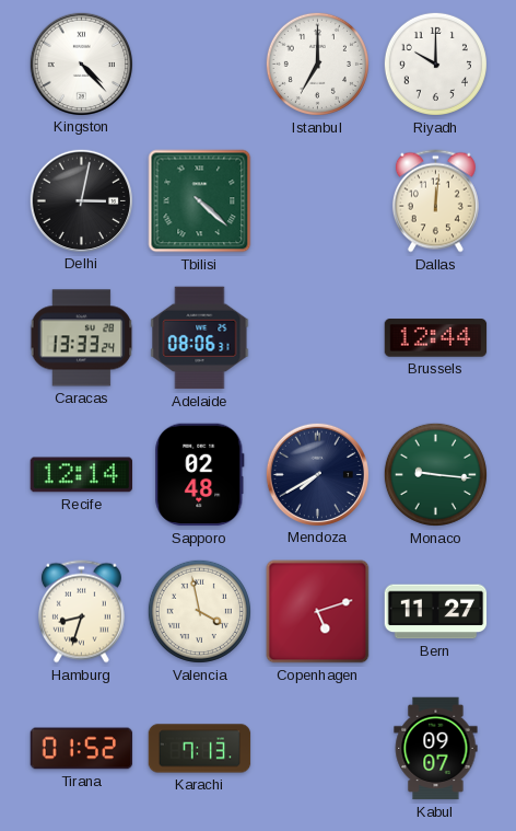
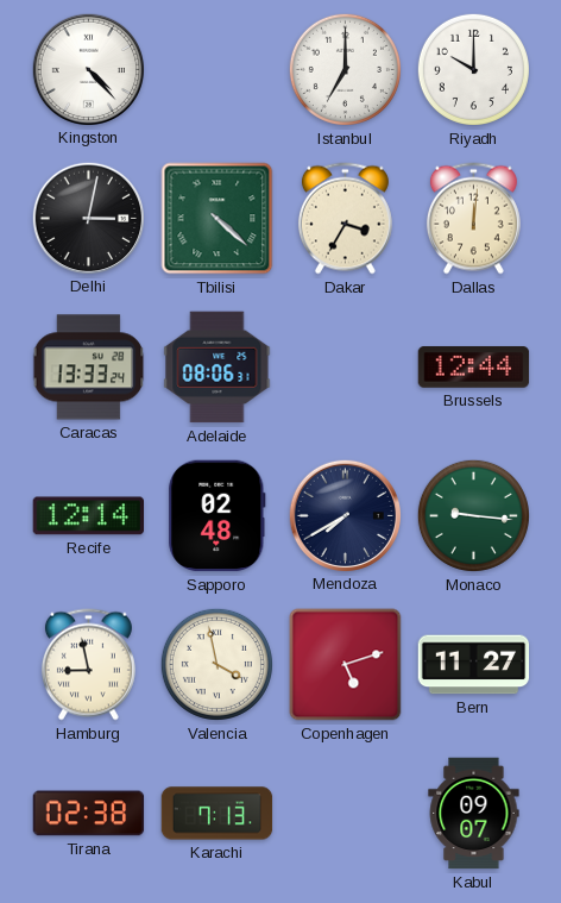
Dakar: none -> 3:35
Hamburg: 8:33 -> 8:58
Tirana: 01:52 -> 02:38
